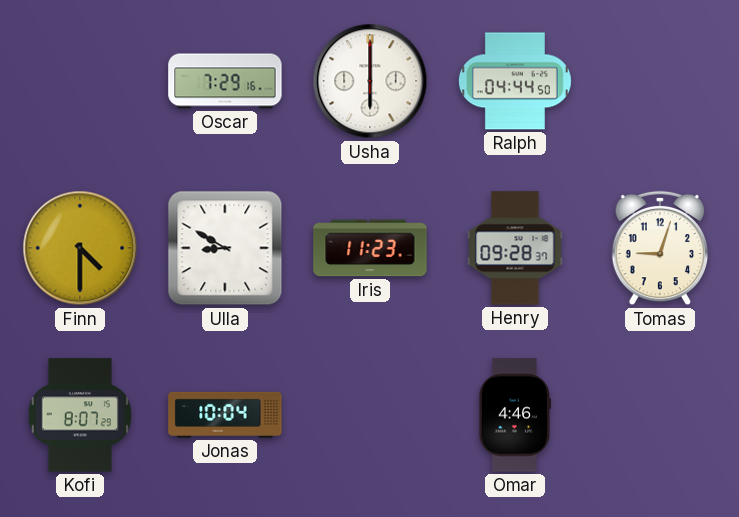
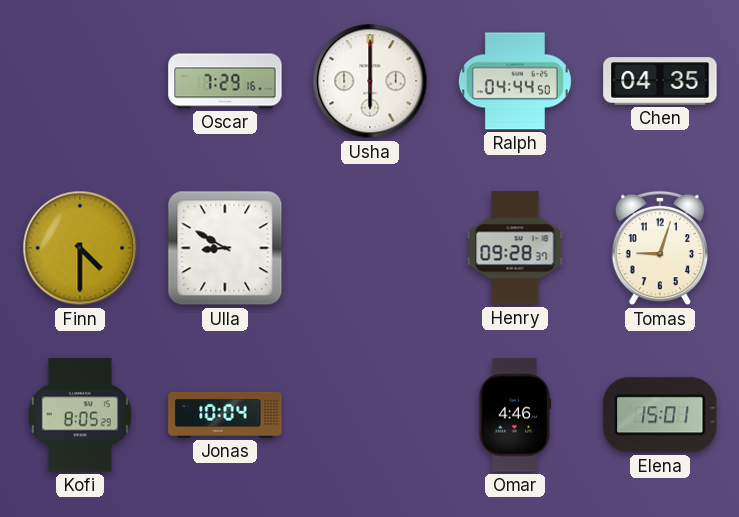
Chen: none -> 04:35
Iris: 11:23 -> none
Kofi: 8:07 -> 8:05
Elena: none -> 15:01
